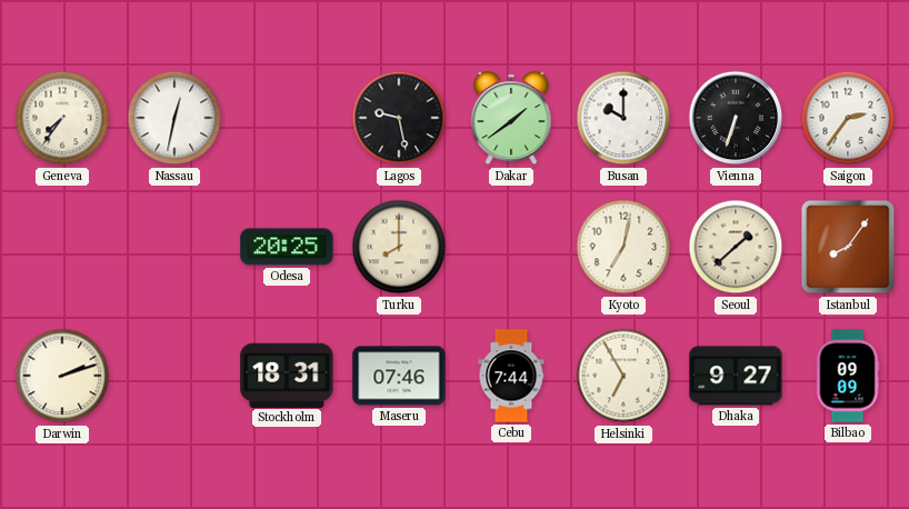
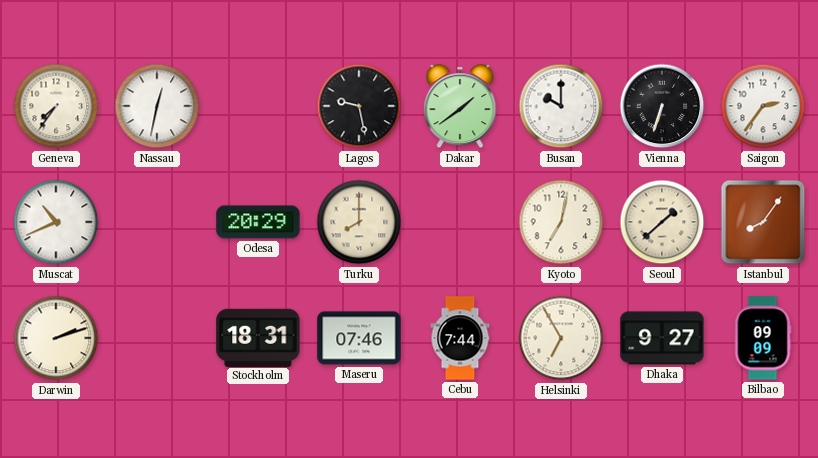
Muscat: none -> 10:41
Odesa: 20:25 -> 20:29
